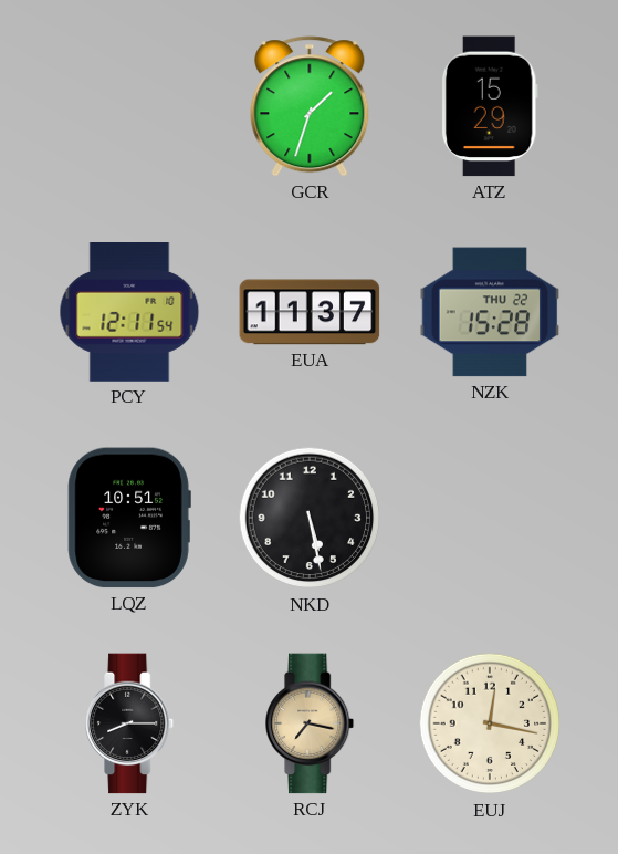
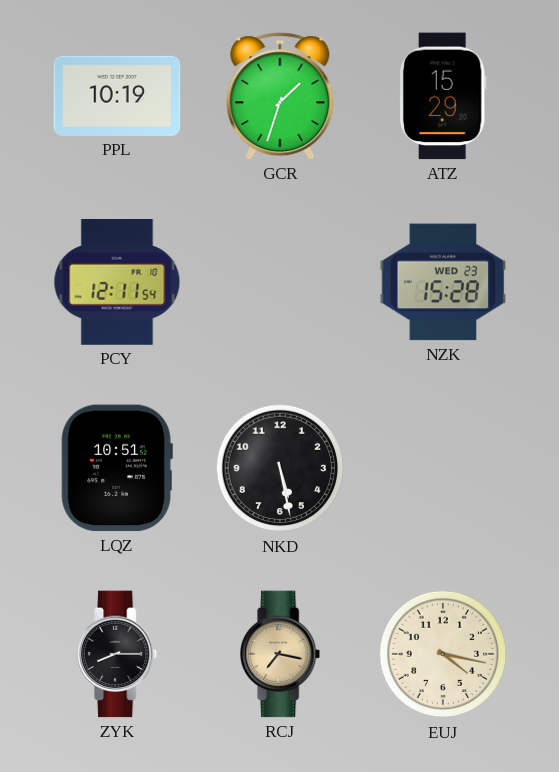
PPL: none -> 10:19
EUA: 11:37 -> none
NZK date: THU 22 -> WED 23
EUJ: 12:17 -> 4:17
